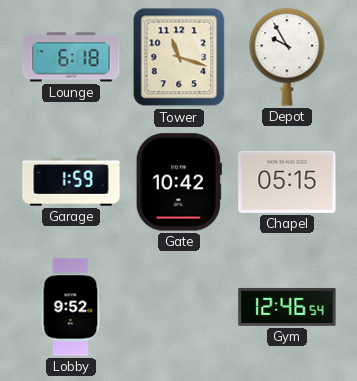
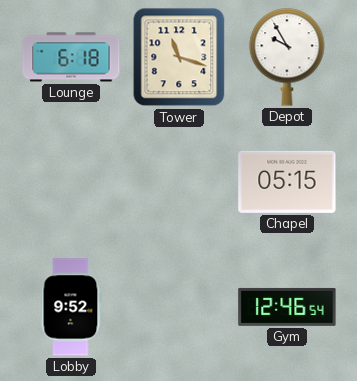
Garage: 1:59 -> none
Gate: 10:42 -> none
